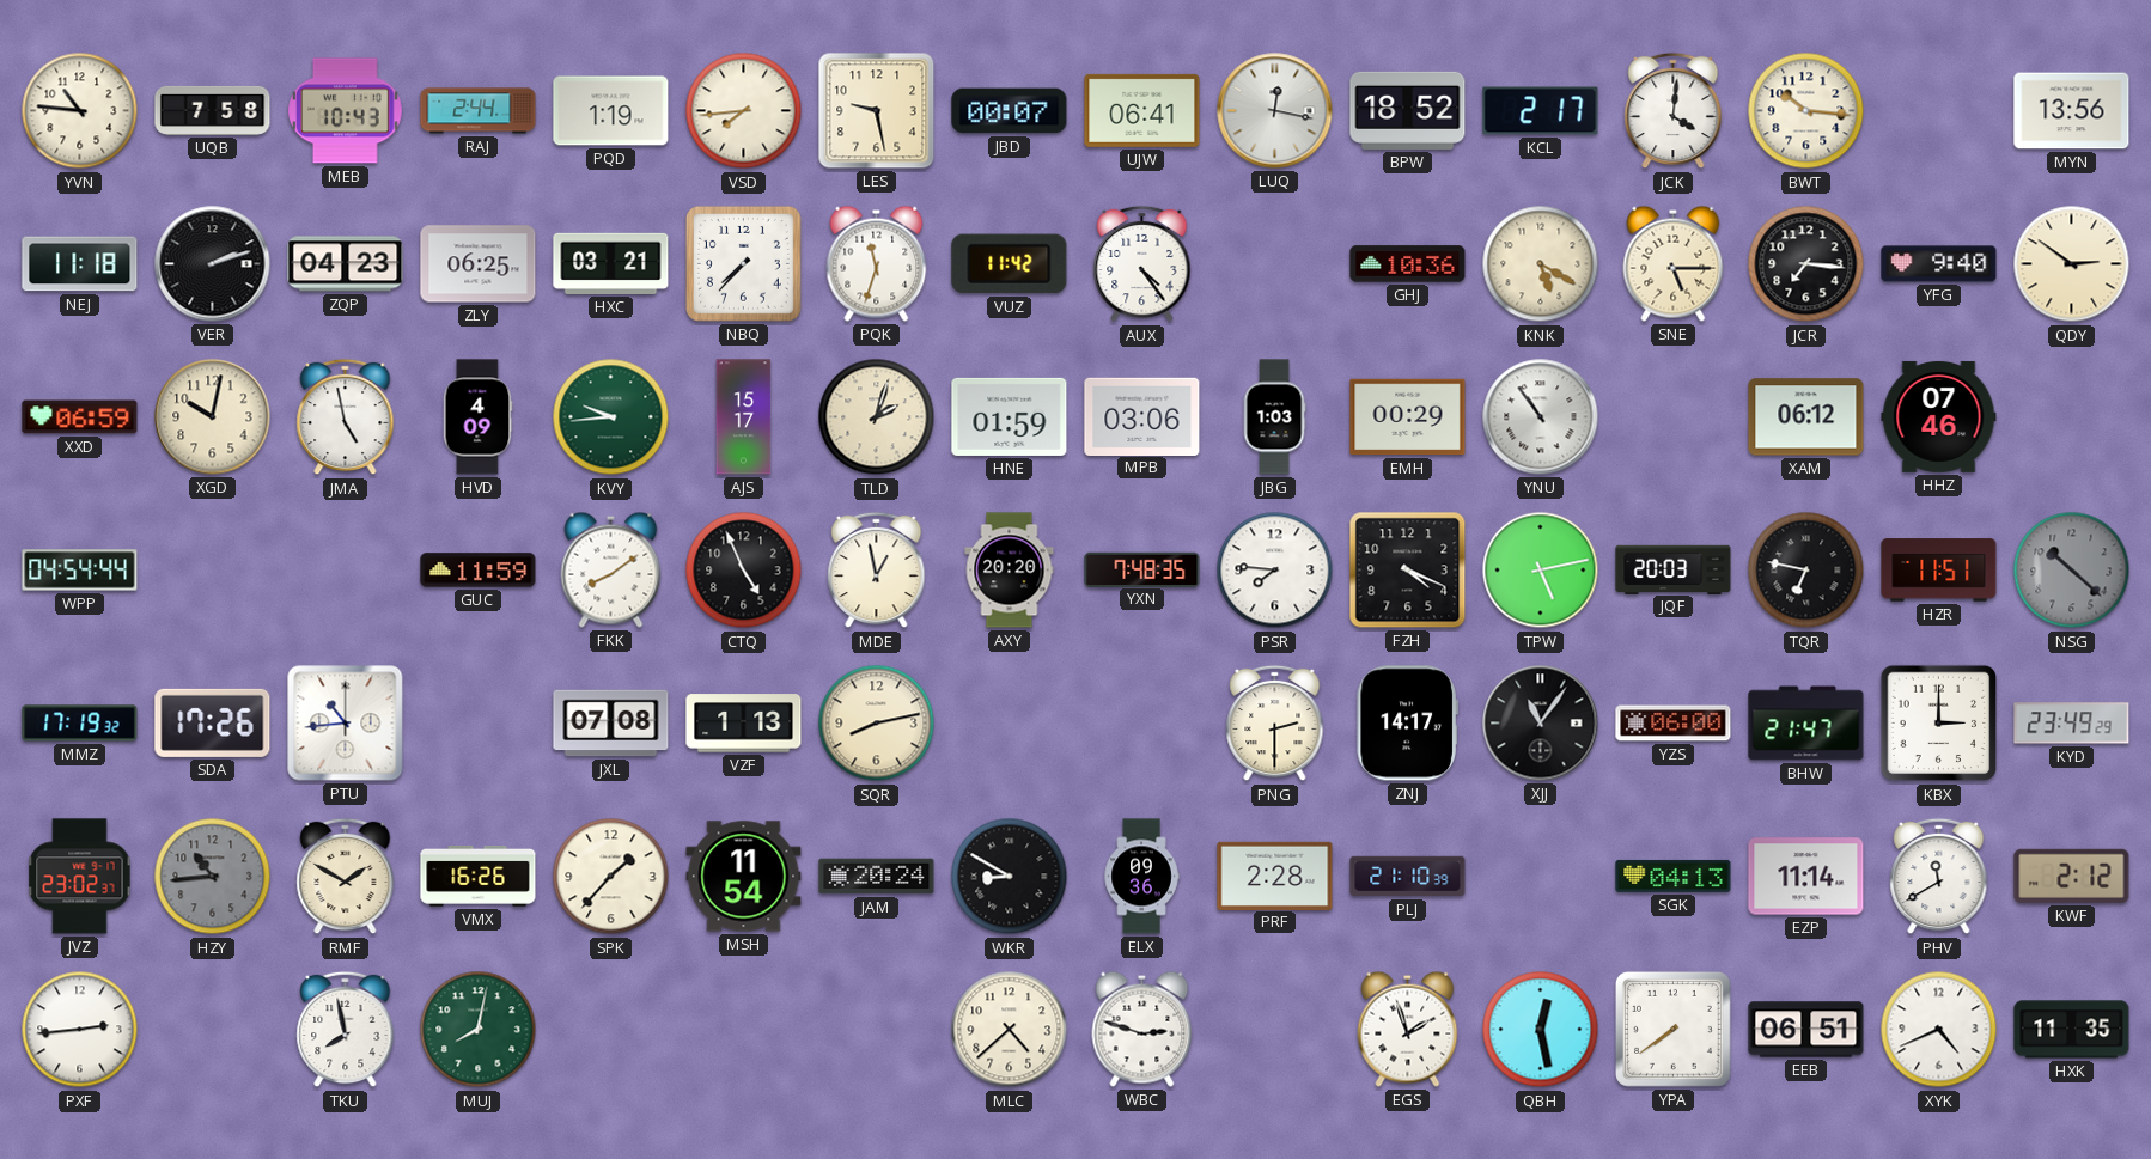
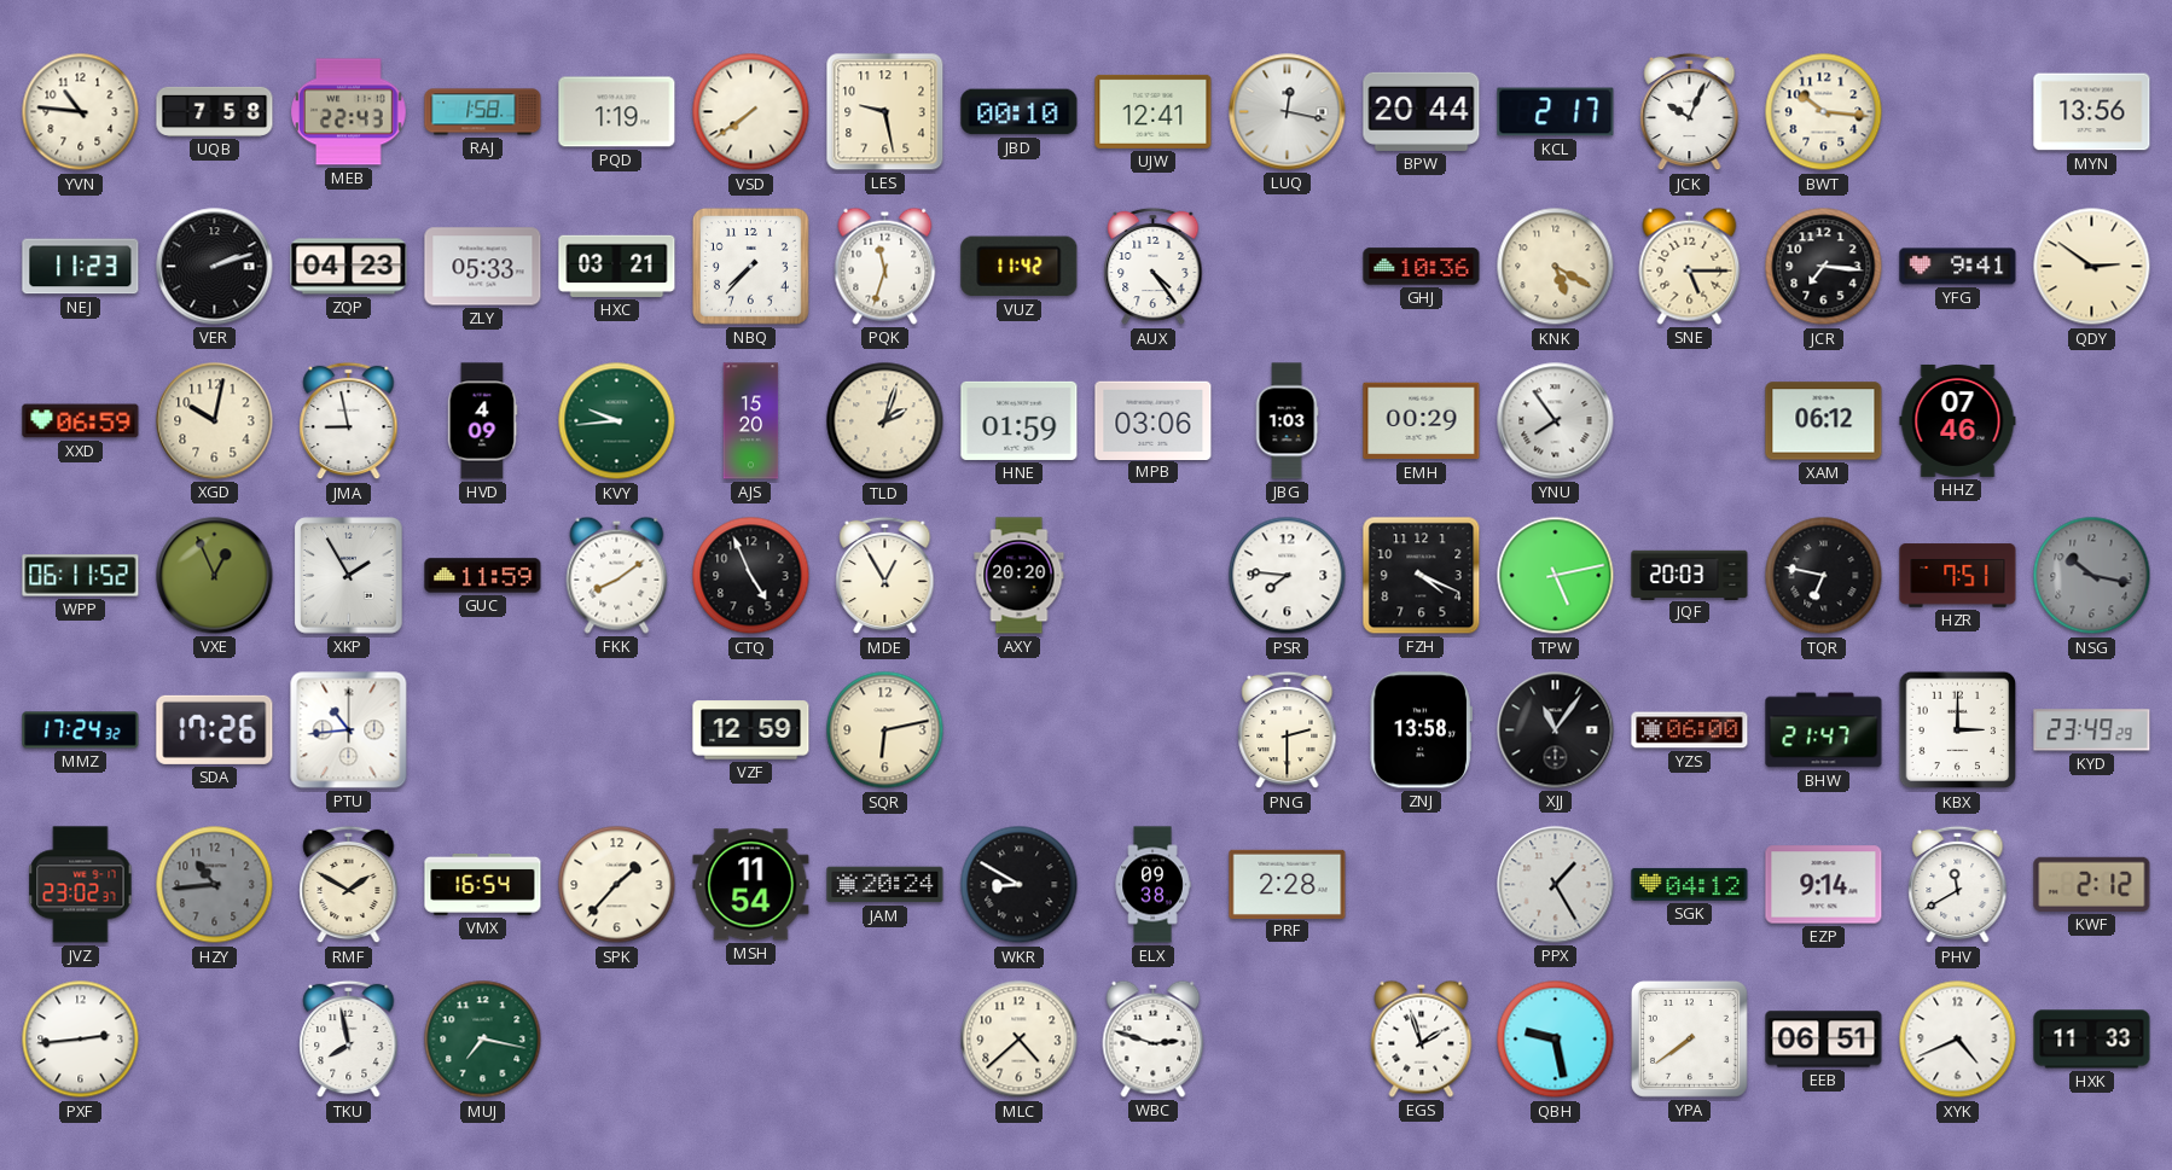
MEB: 10:43 -> 22:43
RAJ: 2:44 -> 1:58
VSD: 7:44 -> 7:39
JBD: 00:07 -> 00:10
UJW: 06:41 -> 12:41
BPW: 18:52 -> 20:44
JCK: 4:01 -> 10:04
NEJ: 11:18 -> 11:23
ZLY: 06:25 -> 05:33
YFG: 9:40 -> 9:41
JMA: 4:58 -> 8:58
AJS: 15:17 -> 15:20
YNU: 10:54 -> 7:54
WPP: 04:54 -> 06:11
VXE: none -> 12:56
XKP: none -> 1:55
MDE: 12:58 -> 12:55
YXN: 7:48 -> none
HZR: 11:51 -> 7:51
NSG: 10:22 -> 10:17
MMZ: 17:19 -> 17:24
JXL: 07:08 -> none
VZF: 1:13 -> 12:59
SQR: 8:13 -> 6:13
ZNJ: 14:17 -> 13:58
VMX: 16:26 -> 16:54
ELX: 09:36 -> 09:38
PLJ: 21:10 -> none
PPX: none -> 1:25
SGK: 04:13 -> 04:12
EZP: 11:14 -> 9:14
MUJ: 8:02 -> 7:17
QBH: 12:28 -> 9:28
HXK: 11:35 -> 11:33
